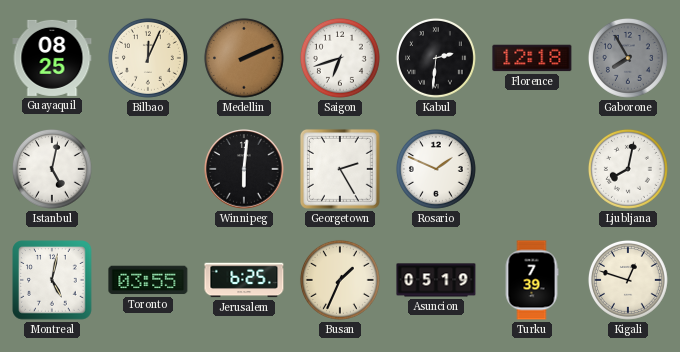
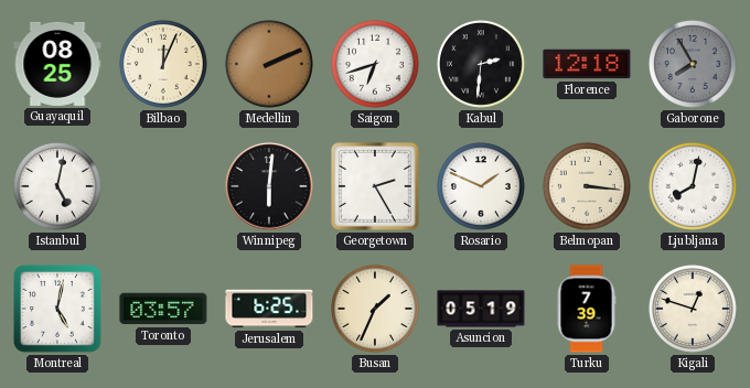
Belmopan: none -> 3:16
Toronto: 03:55 -> 03:57
